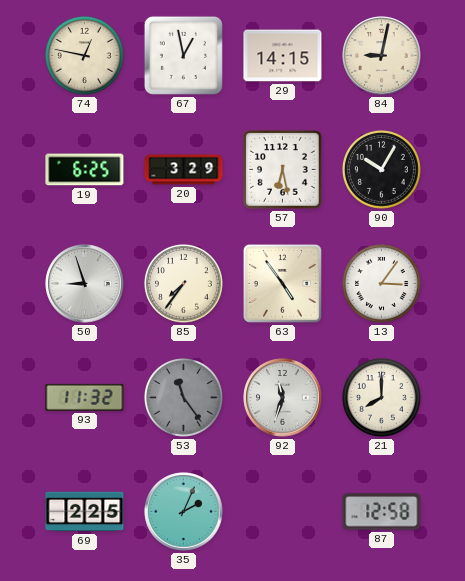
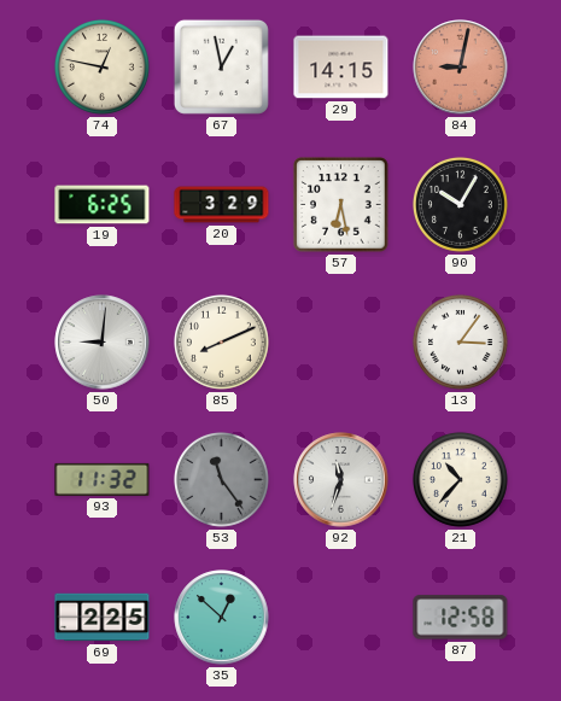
84 dial: cream -> salmon
50: 8:57 -> 9:01
85: 7:36 -> 8:11
63: 4:54 -> none
21: 8:00 -> 10:37
35: 2:04 -> 12:52
